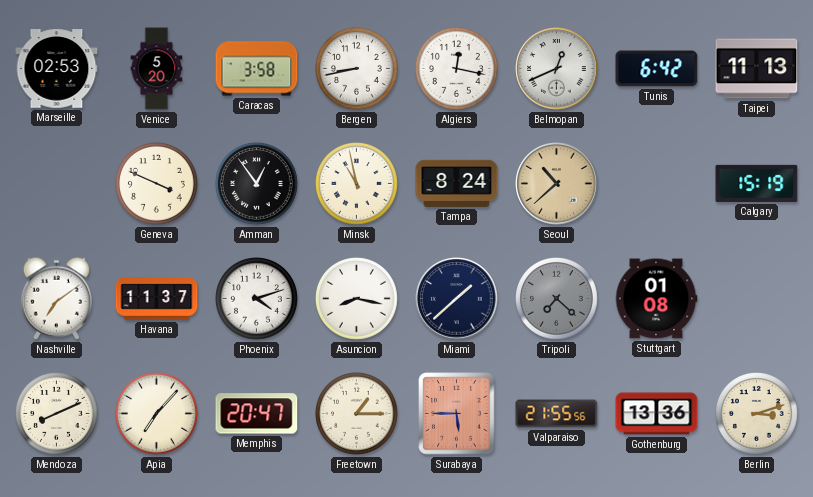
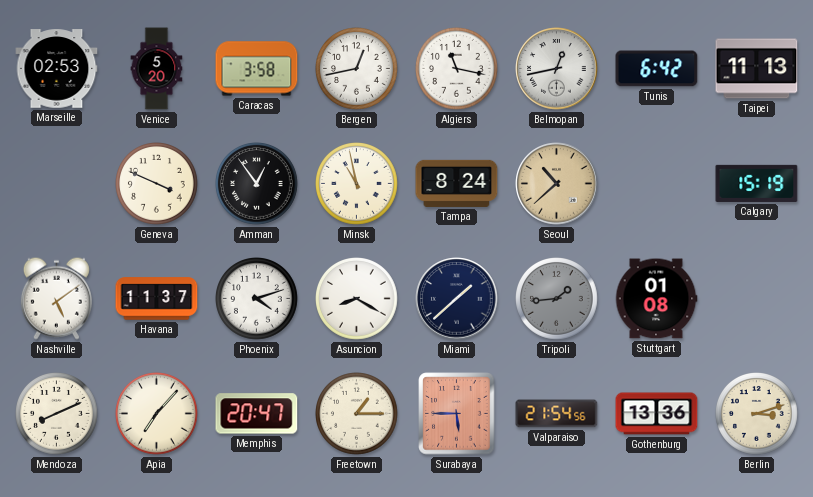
Bergen: 8:43 -> 12:43
Algiers: 12:17 -> 11:17
Belmopan: 12:41 -> 12:43
Nashville: 7:09 -> 5:09
Asuncion: 8:17 -> 8:20
Tripoli: 7:22 -> 1:44
Valparaiso: 21:55 -> 21:54
